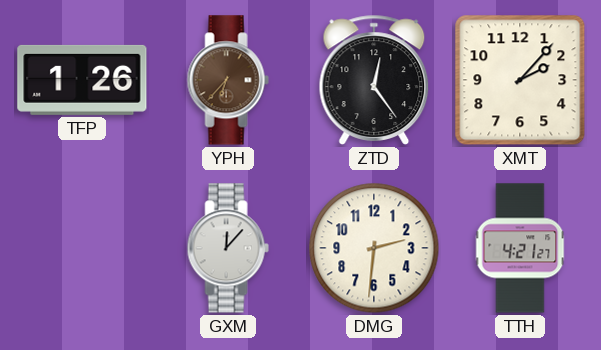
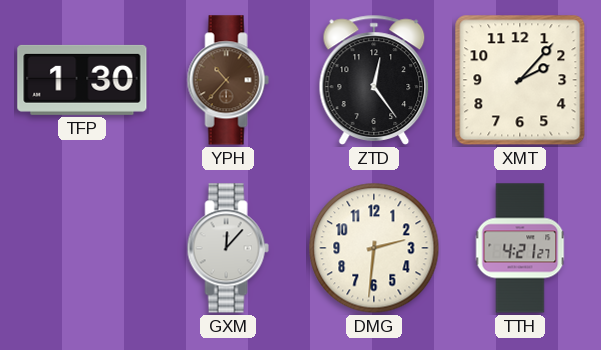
TFP: 1:26 -> 1:30
YPH: 6:37 -> 10:37
